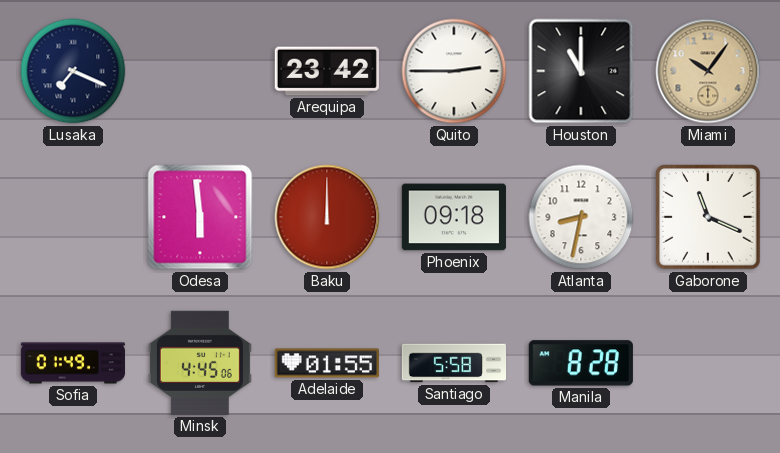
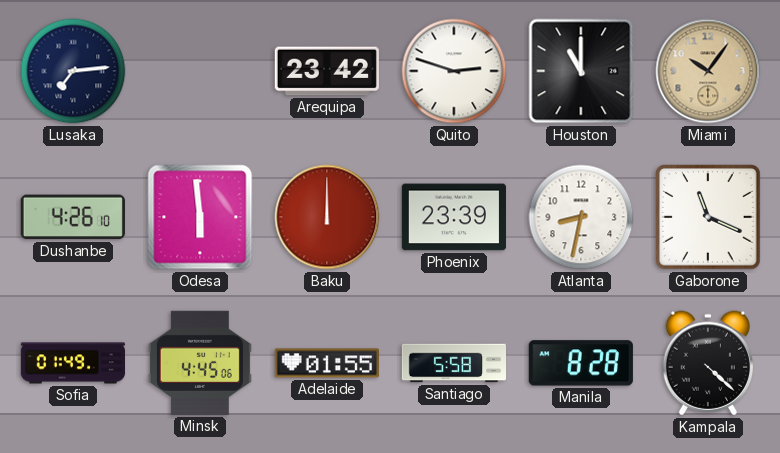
Lusaka: 7:19 -> 7:14
Quito: 2:45 -> 2:48
Dushanbe: none -> 4:26
Phoenix: 09:18 -> 23:39
Kampala: none -> 4:22
